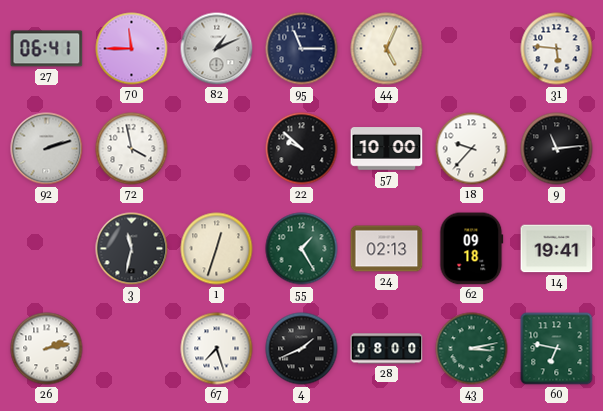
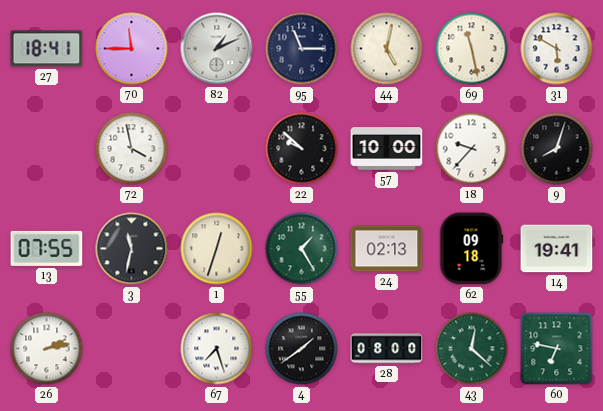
27: 06:41 -> 18:41
44: 5:04 -> 5:02
69: none -> 11:28
31: 5:46 -> 5:50
92: 2:12 -> none
9: 11:14 -> 8:03
13: none -> 07:55
4: 1:41 -> 1:39
43: 3:13 -> 12:22
